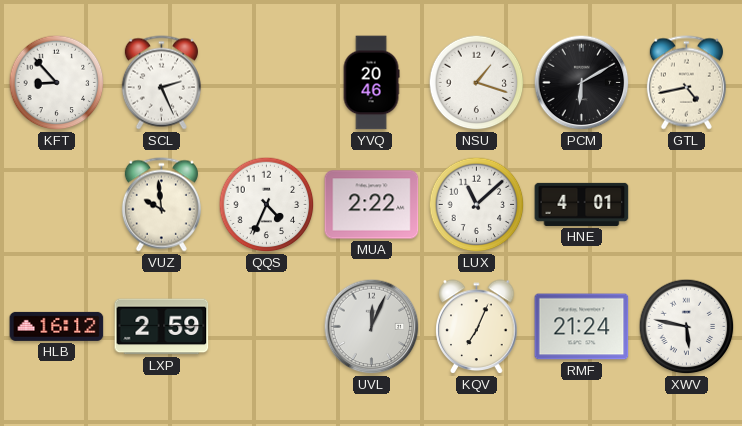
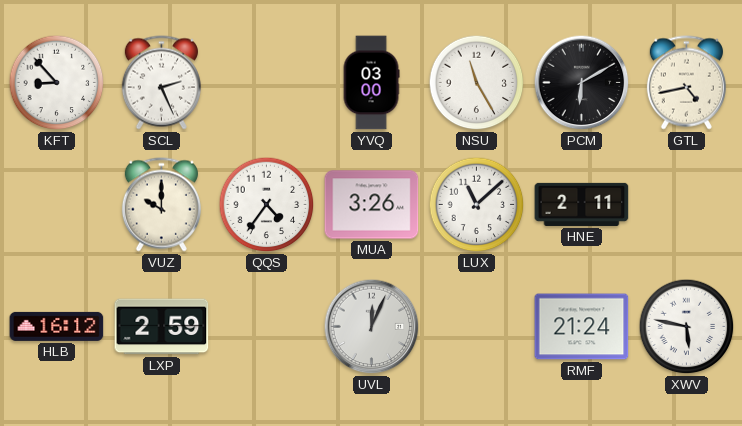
YVQ: 20:46 -> 03:00
NSU: 1:18 -> 11:25
VUZ: 9:59 -> 10:00
QQS: 4:34 -> 4:36
MUA: 2:22 -> 3:26
HNE: 4:01 -> 2:11
KQV: 7:04 -> none
